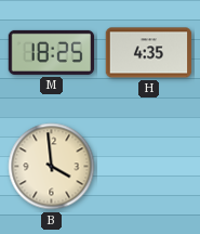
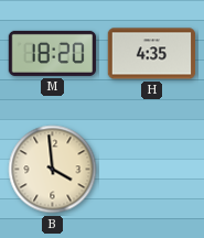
M: 18:25 -> 18:20
